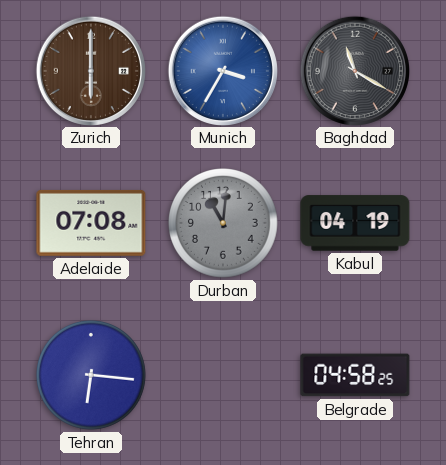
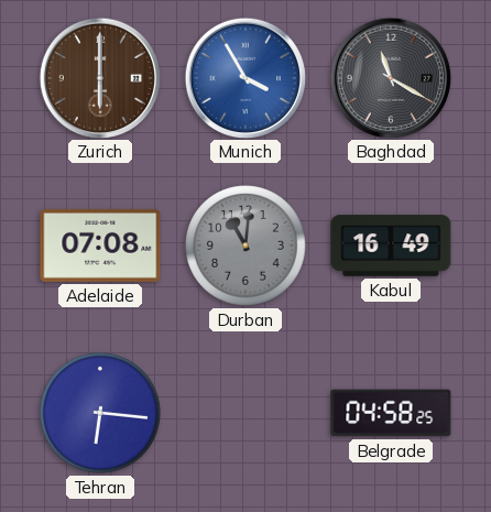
Munich: 3:35 -> 3:55
Kabul: 04:19 -> 16:49
